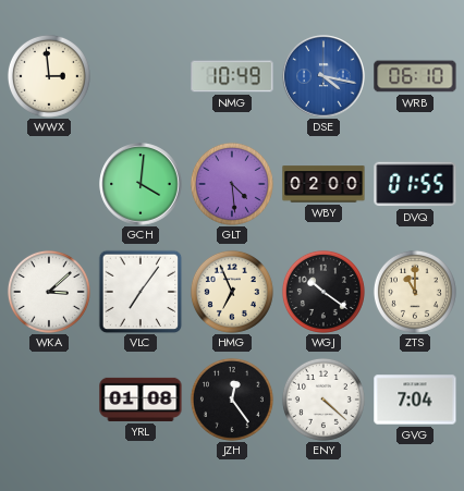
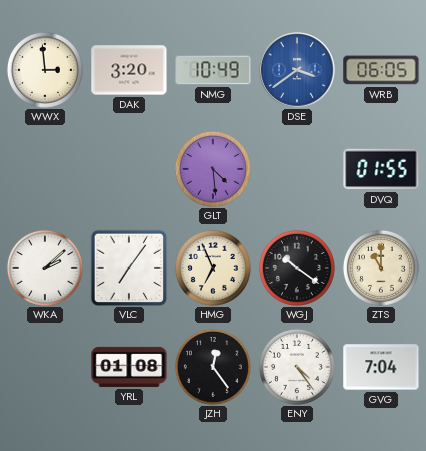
DAK: none -> 3:20
DSE: 4:17 -> 3:39
WRB: 06:10 -> 06:05
GCH: 4:01 -> none
WBY: 02:00 -> none
WKA: 3:08 -> 2:08
ENY: 4:22 -> 4:24
